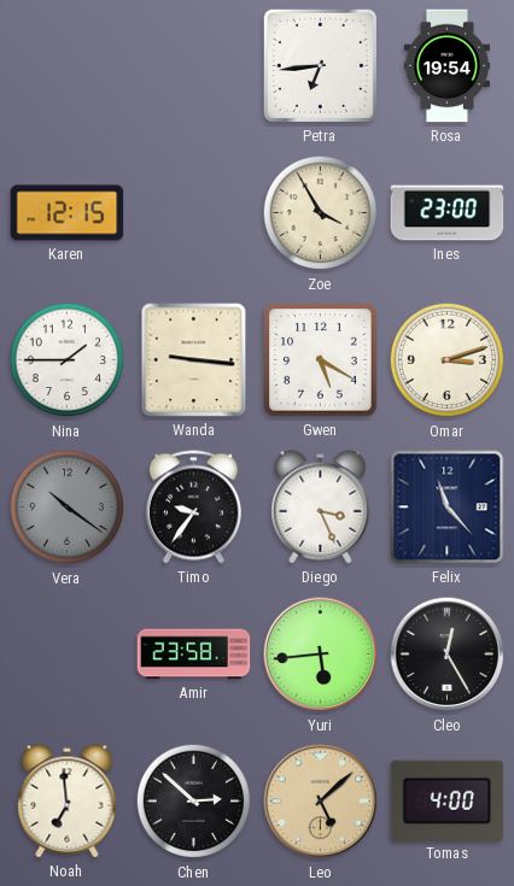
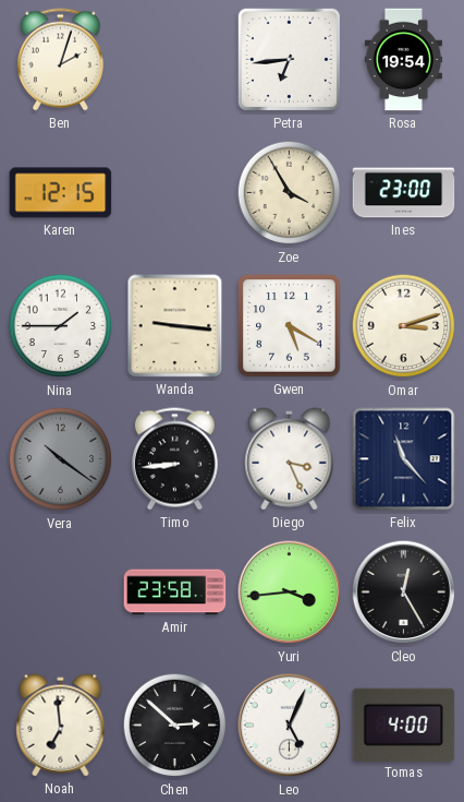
Ben: none -> 2:03
Timo: 9:36 -> 8:44
Yuri: 5:44 -> 3:44
Leo: 5:08 -> 5:04
Leo dial: champagne -> white
